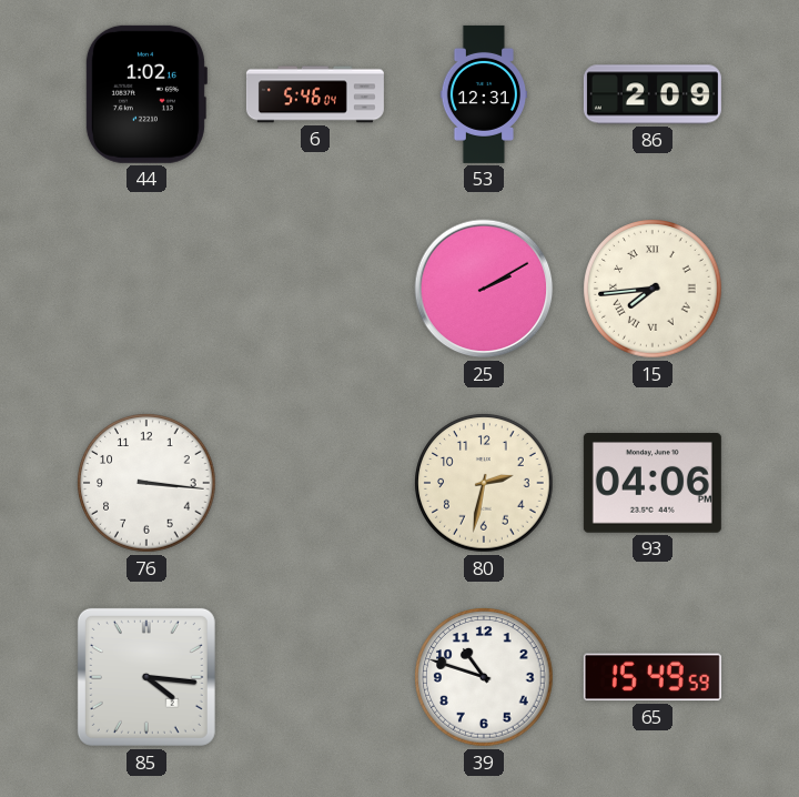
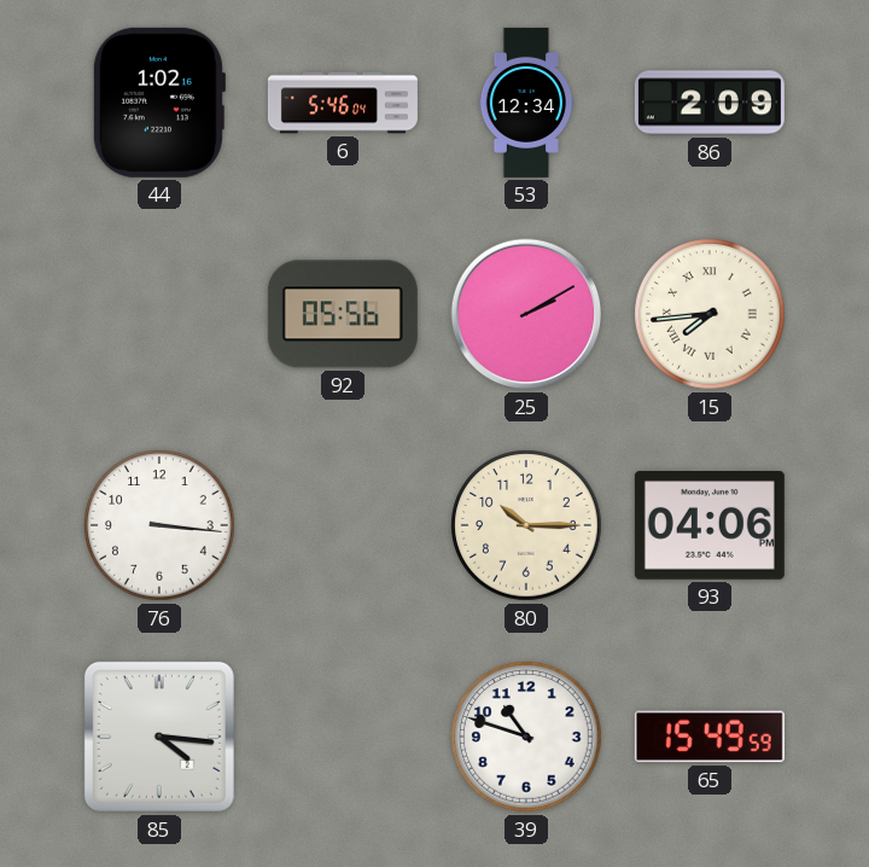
53: 12:31 -> 12:34
92: none -> 05:56
80: 2:32 -> 10:15
